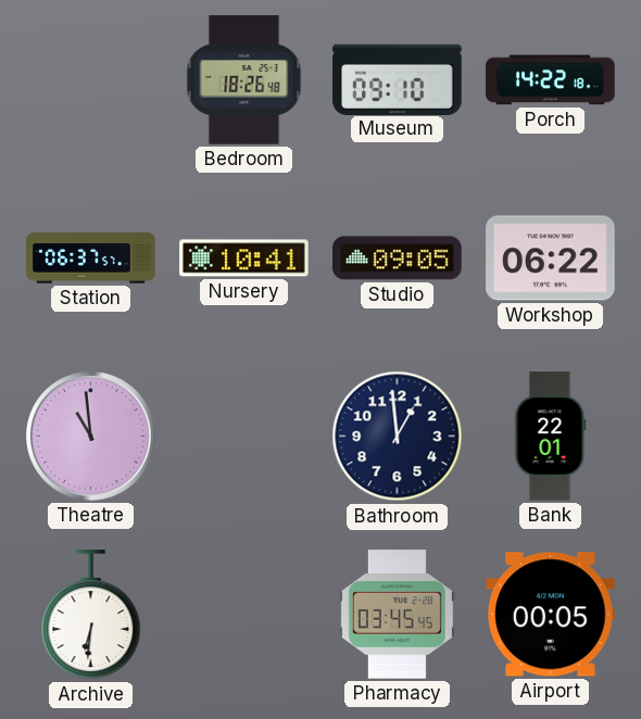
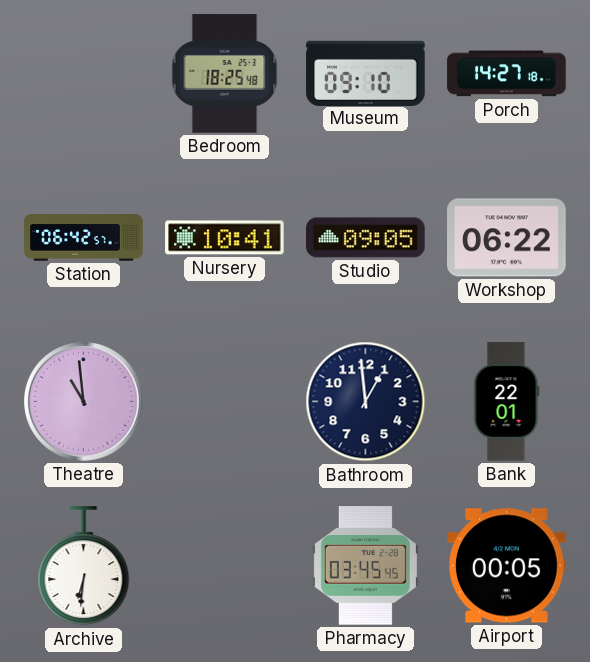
Bedroom: 18:26 -> 18:25
Porch: 14:22 -> 14:27
Station: 06:37 -> 06:42
